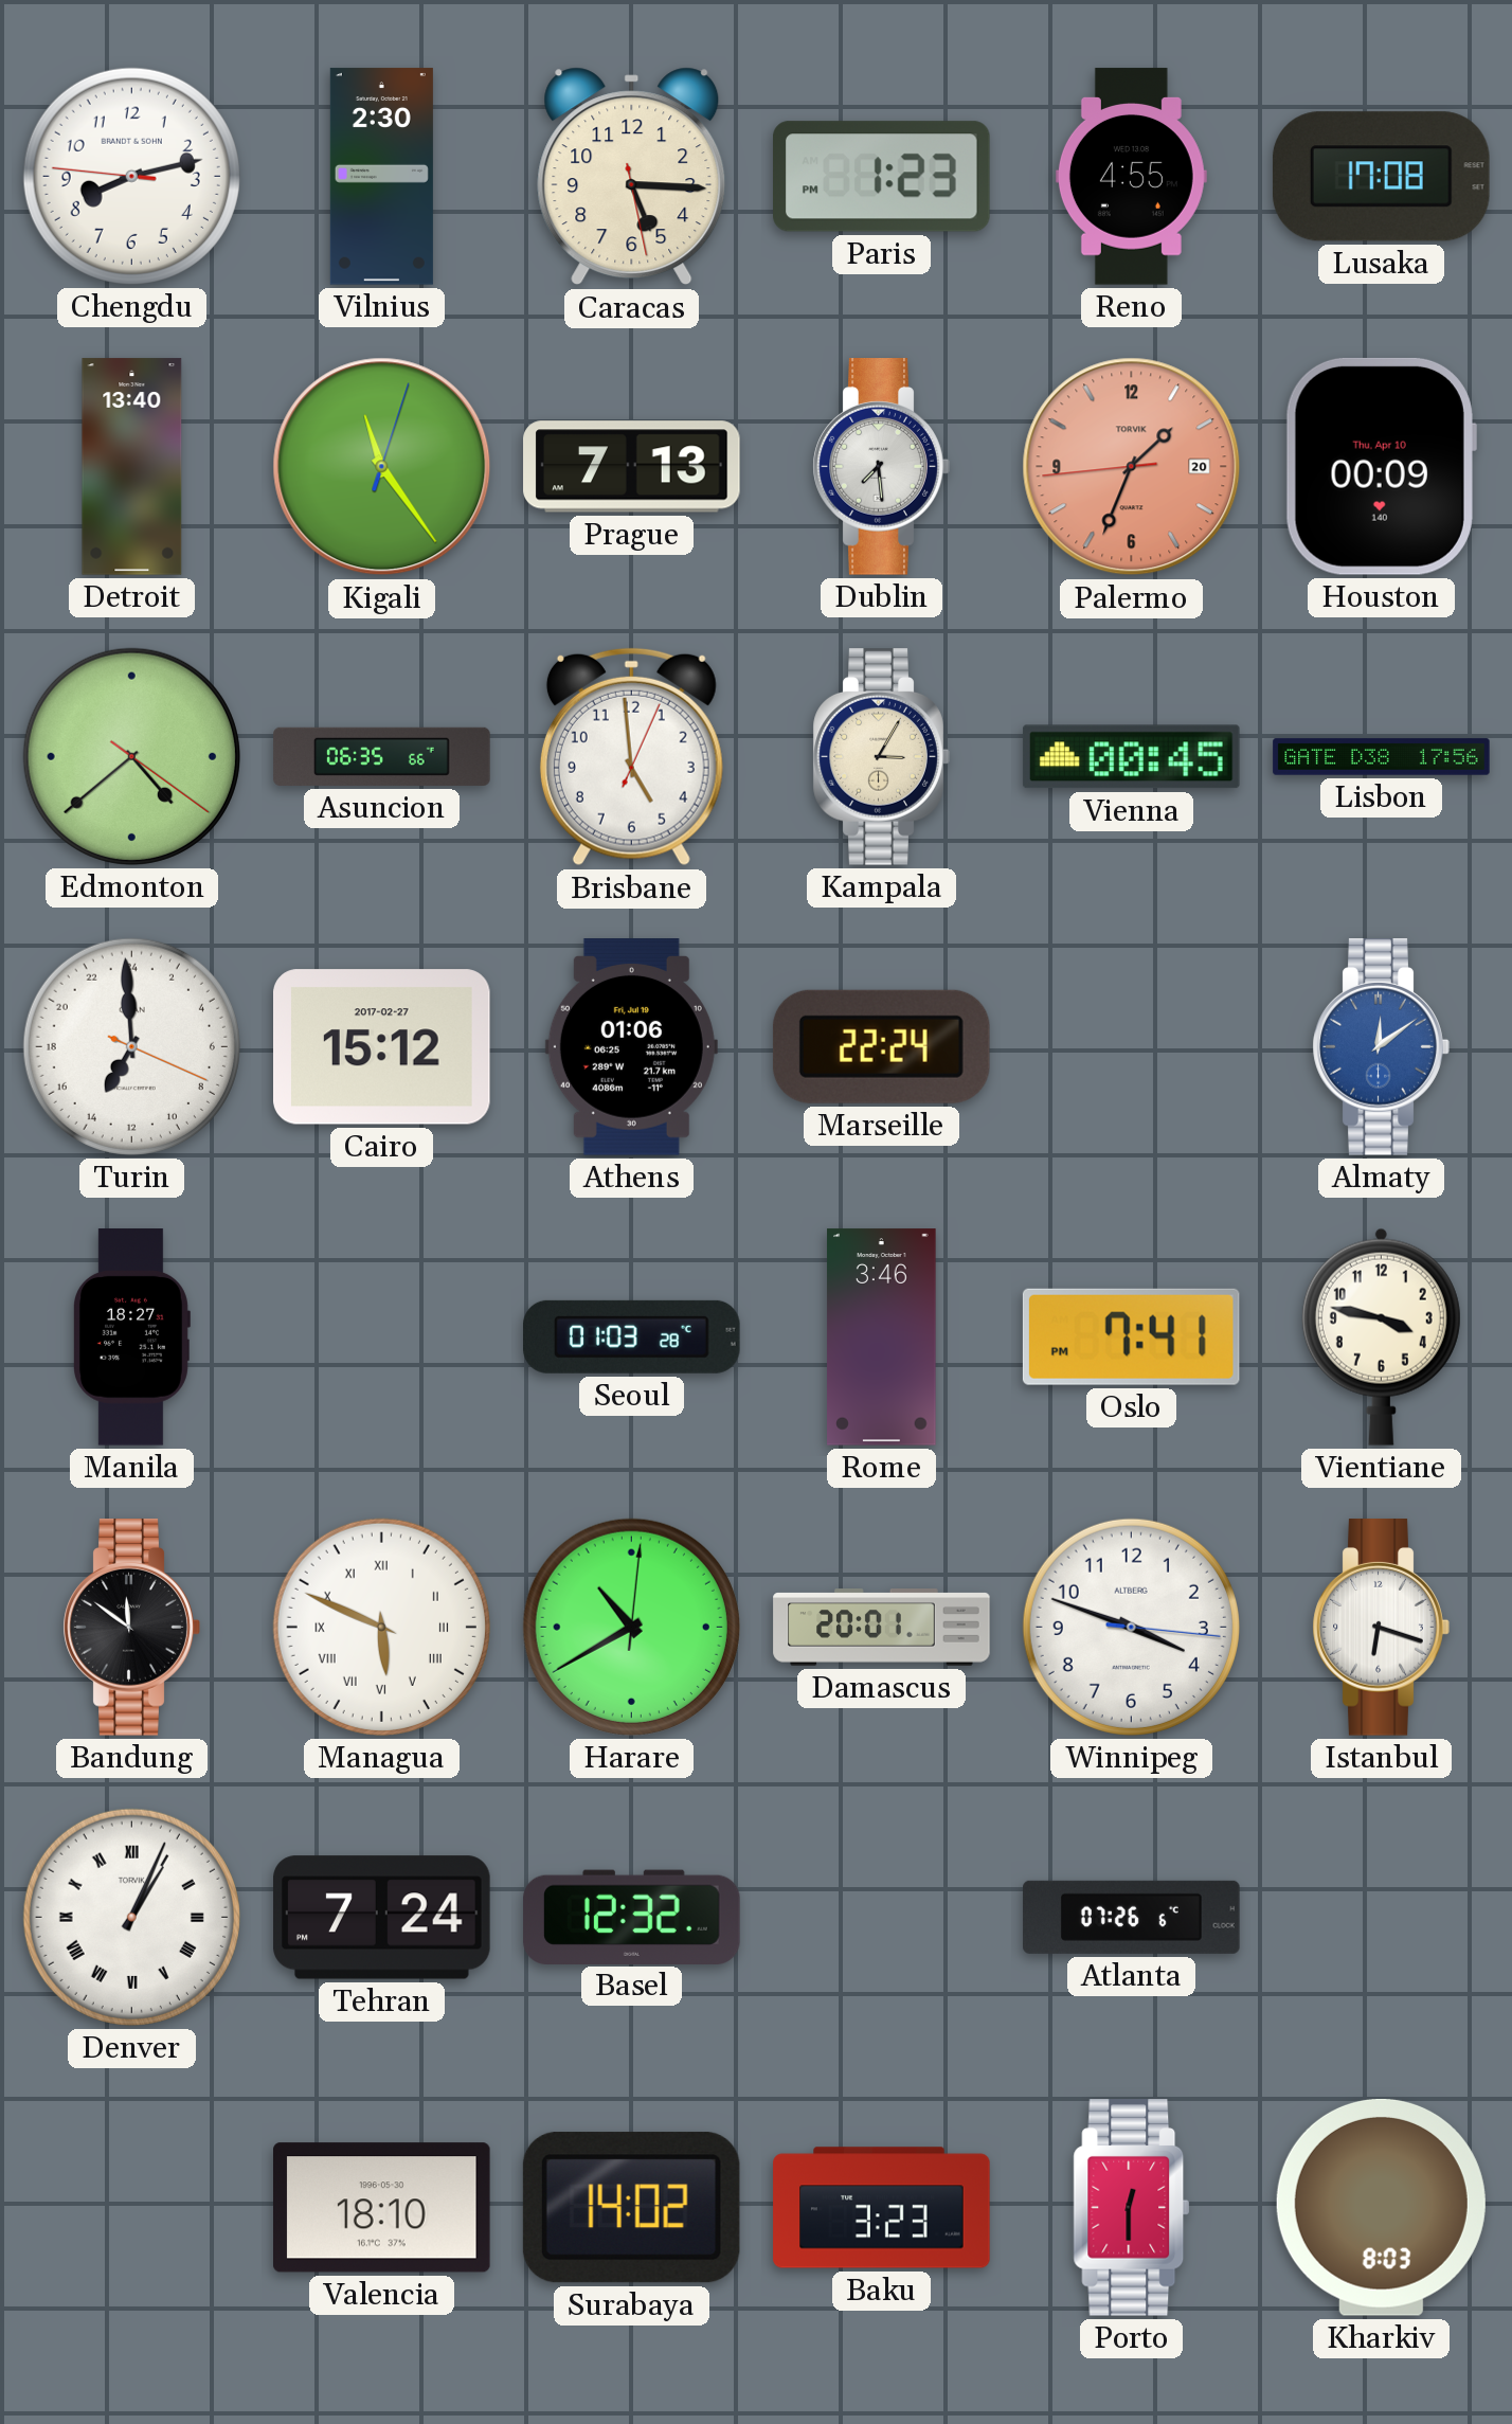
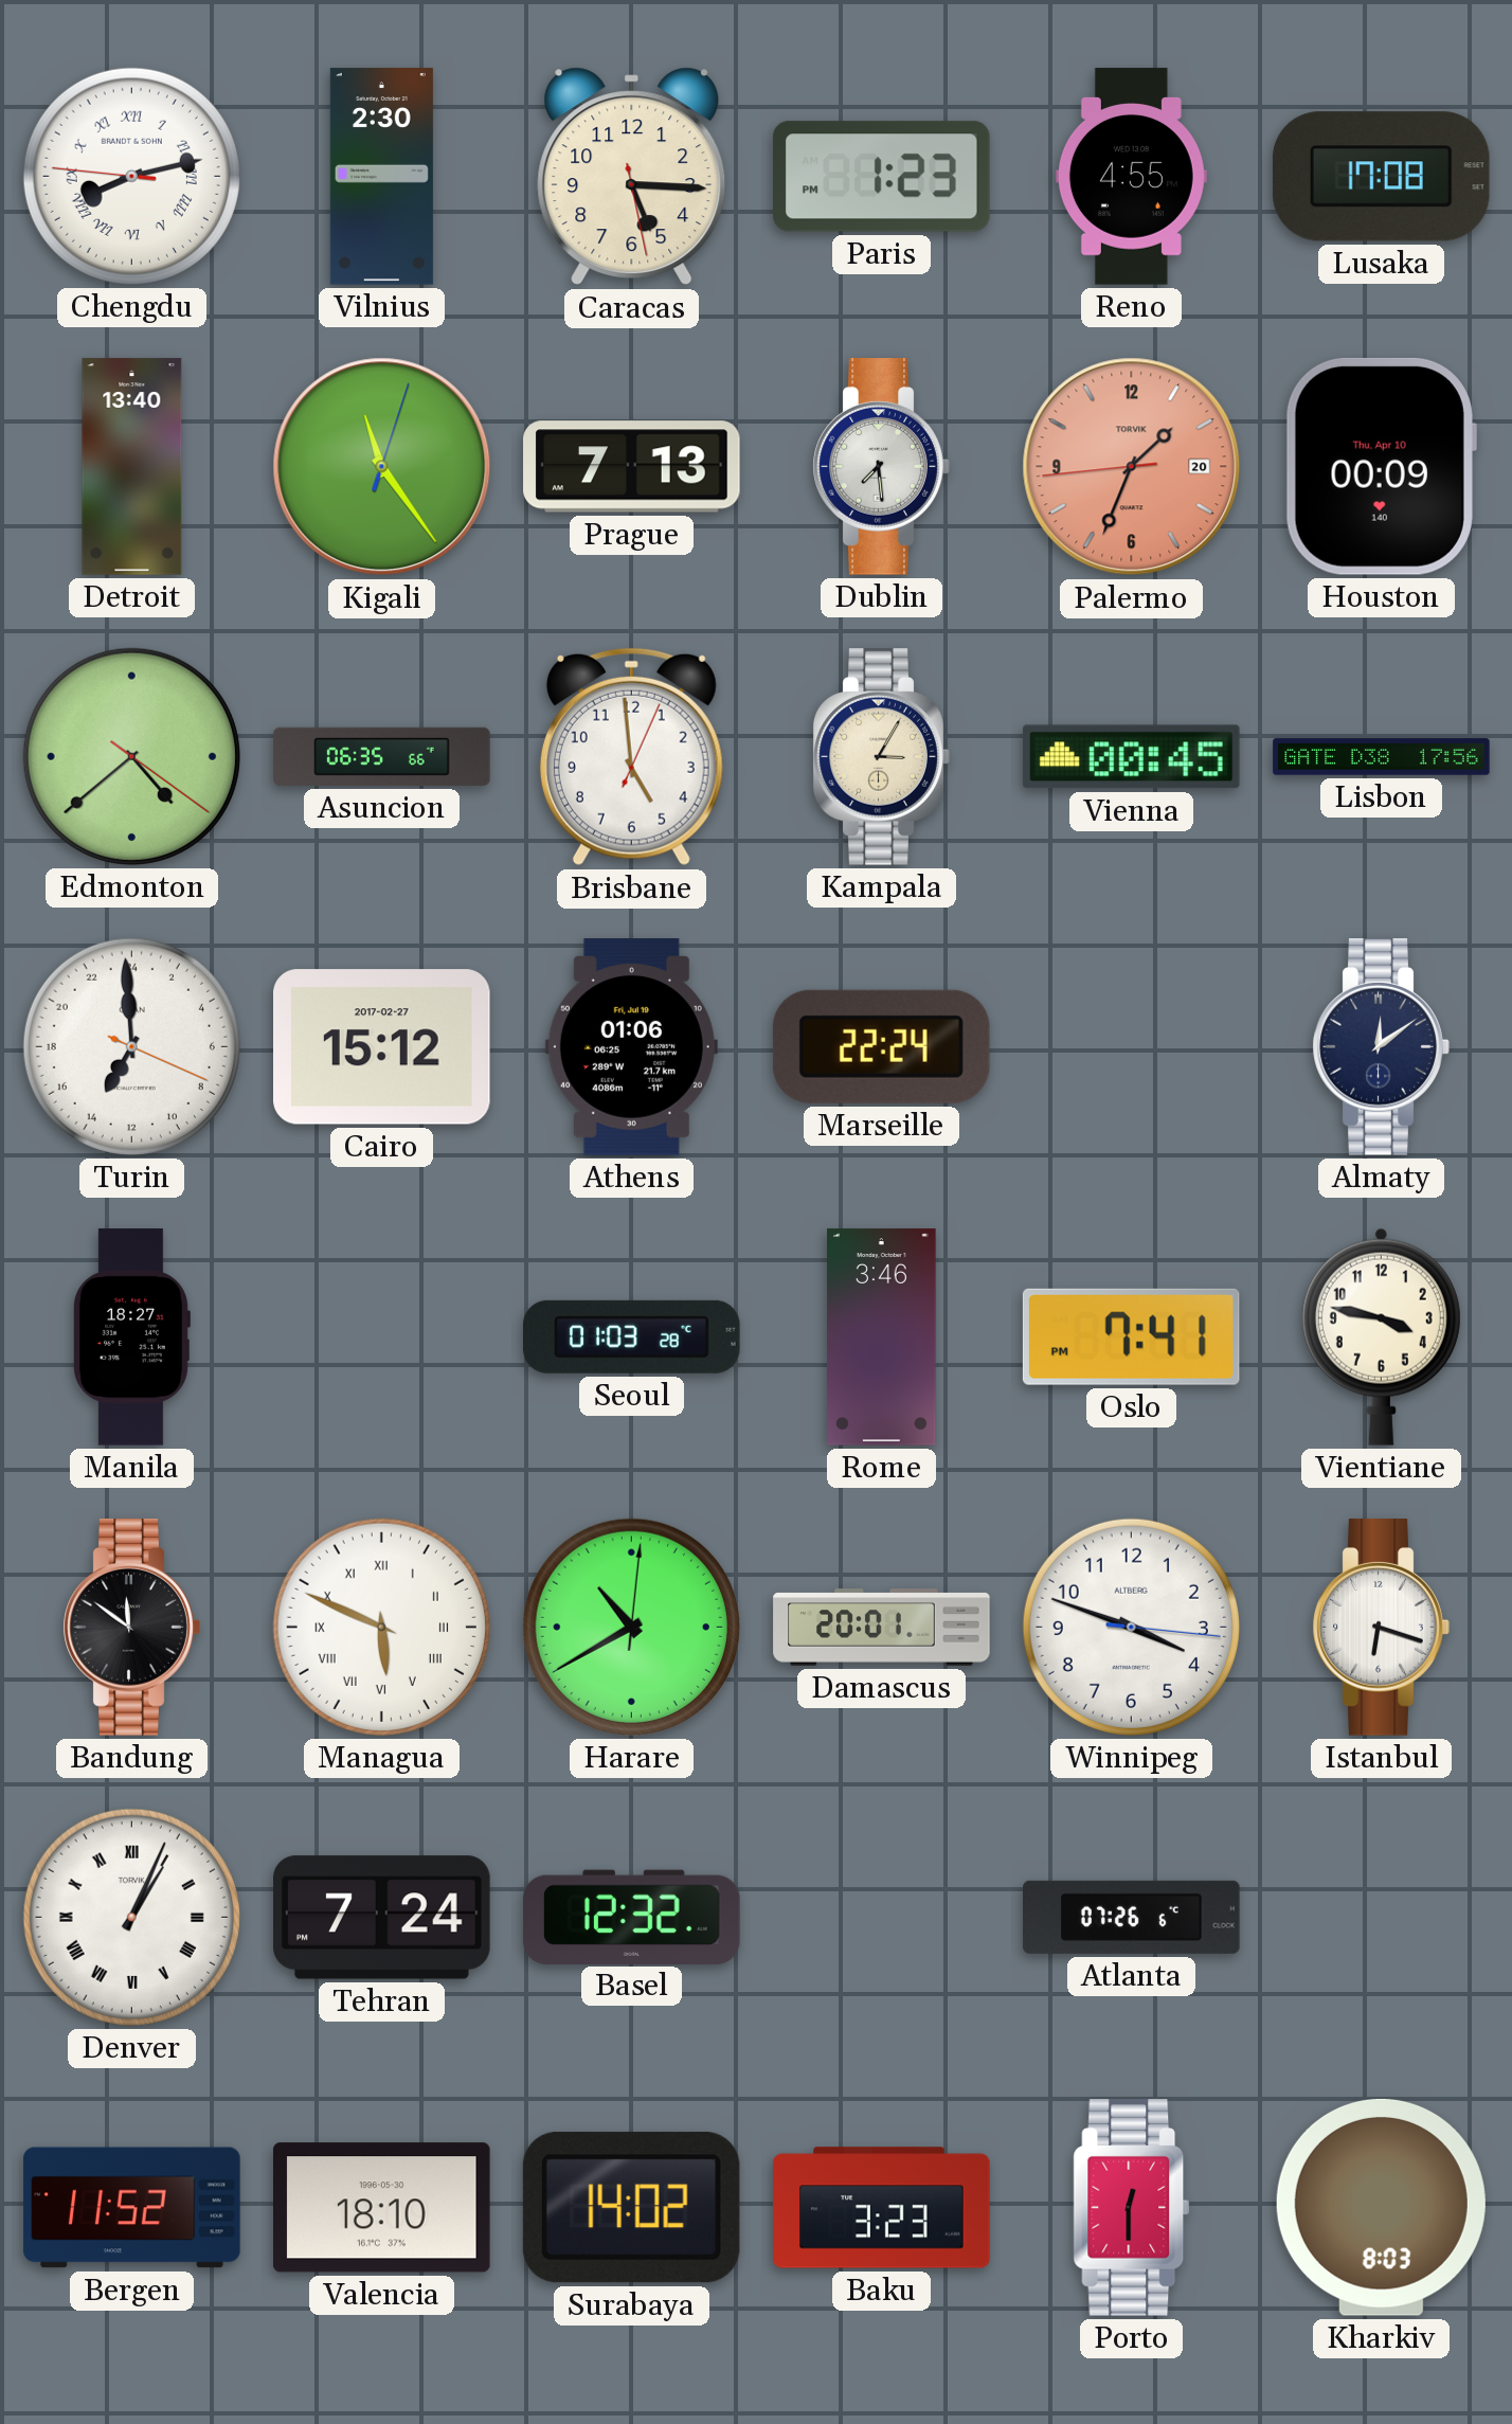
Chengdu numerals: Arabic -> Roman
Almaty dial: blue -> navy
Bergen: none -> 11:52
